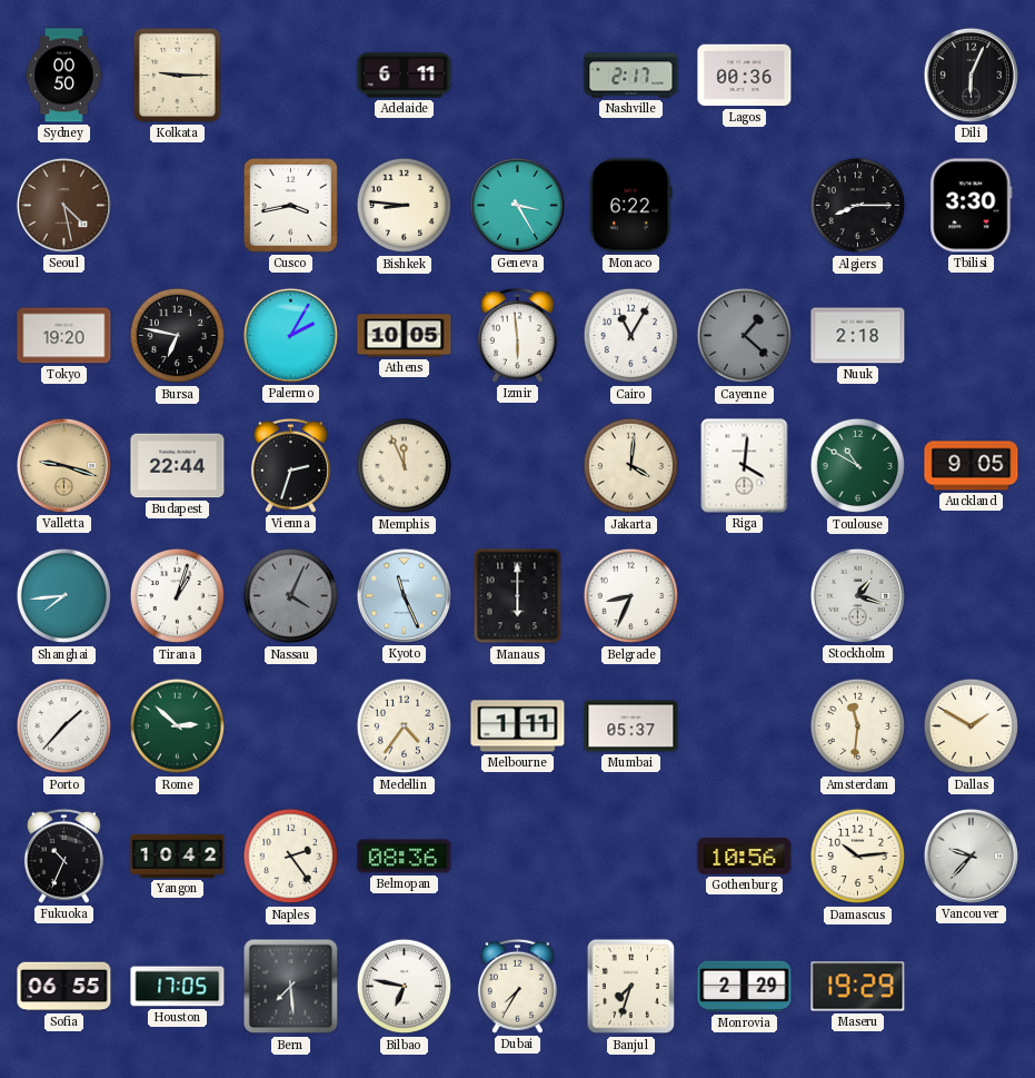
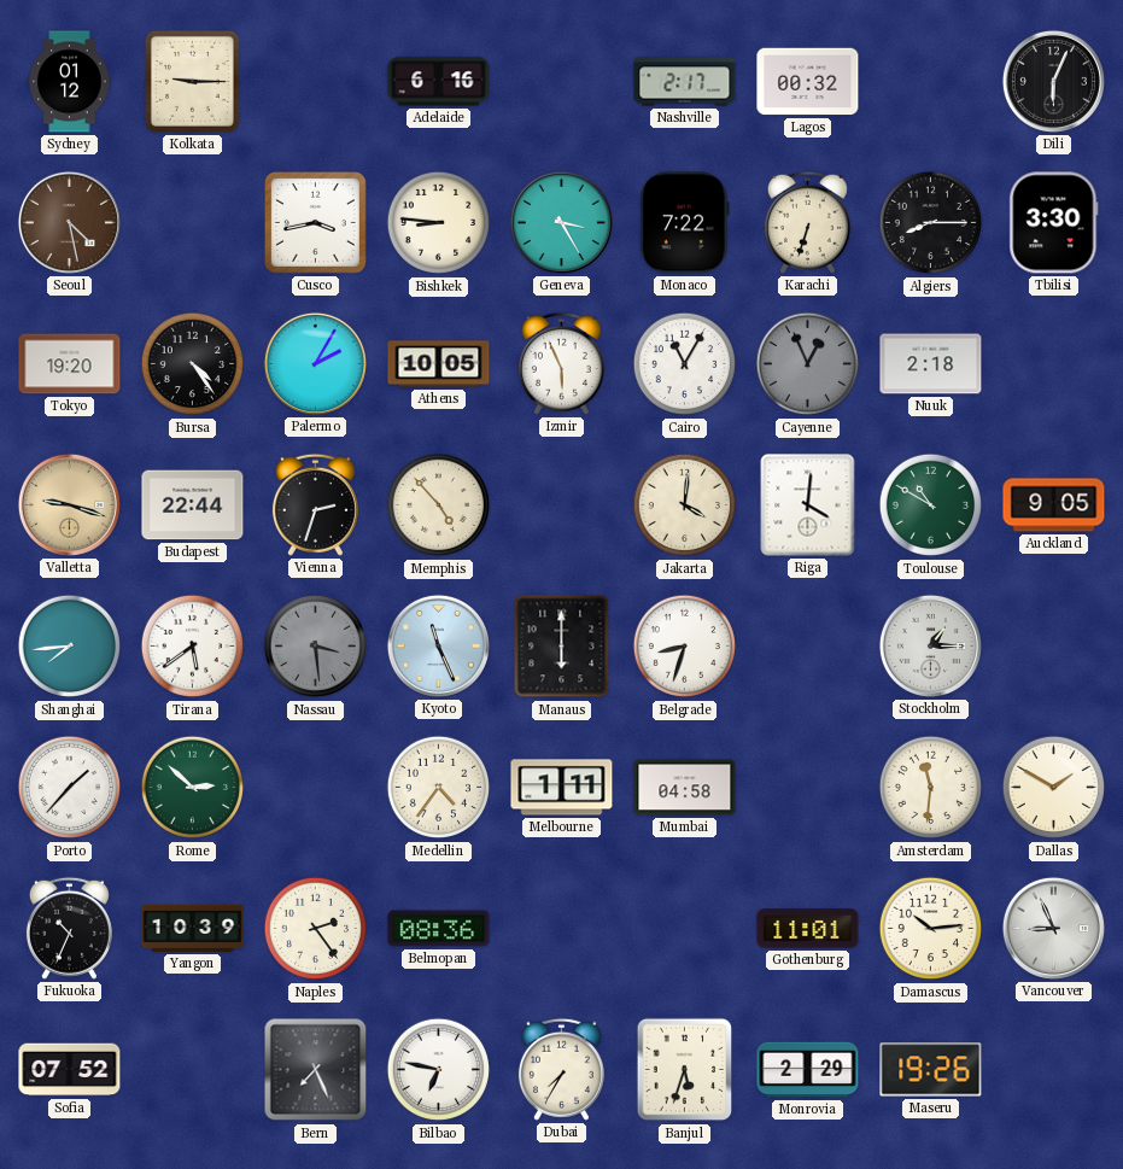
Sydney: 00:50 -> 01:12
Adelaide: 6:11 -> 6:16
Lagos: 00:36 -> 00:32
Monaco: 6:22 -> 7:22
Karachi: none -> 6:33
Bursa: 6:47 -> 4:24
Izmir: 5:59 -> 5:56
Cayenne: 1:22 -> 12:56
Memphis: 11:56 -> 4:53
Tirana: 1:03 -> 5:39
Nassau: 4:04 -> 3:29
Belgrade: 8:34 -> 8:33
Stockholm: 1:18 -> 1:15
Mumbai: 05:37 -> 04:58
Yangon: 10:42 -> 10:39
Gothenburg: 10:56 -> 11:01
Vancouver: 9:37 -> 8:56
Sofia: 06:55 -> 07:52
Houston: 17:05 -> none
Bern: 7:29 -> 7:26
Banjul: 7:33 -> 5:33
Maseru: 19:29 -> 19:26
